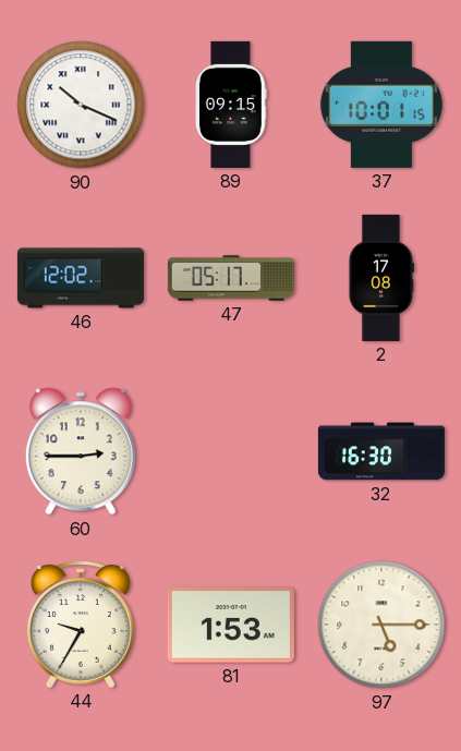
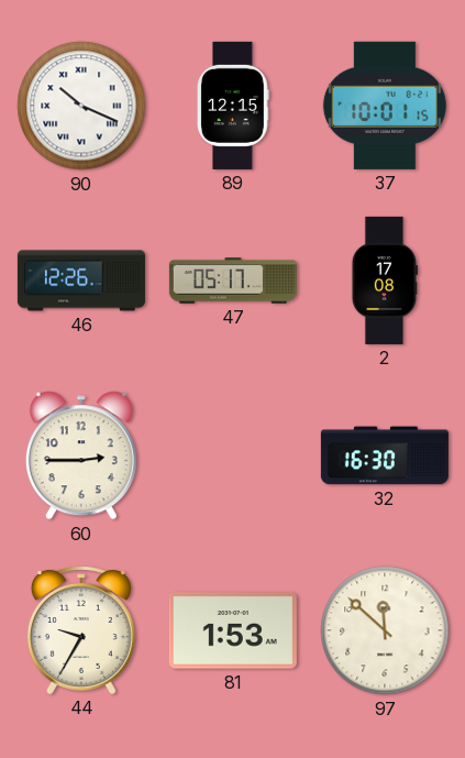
89: 09:15 -> 12:15
46: 12:02 -> 12:26
97: 5:15 -> 11:52
